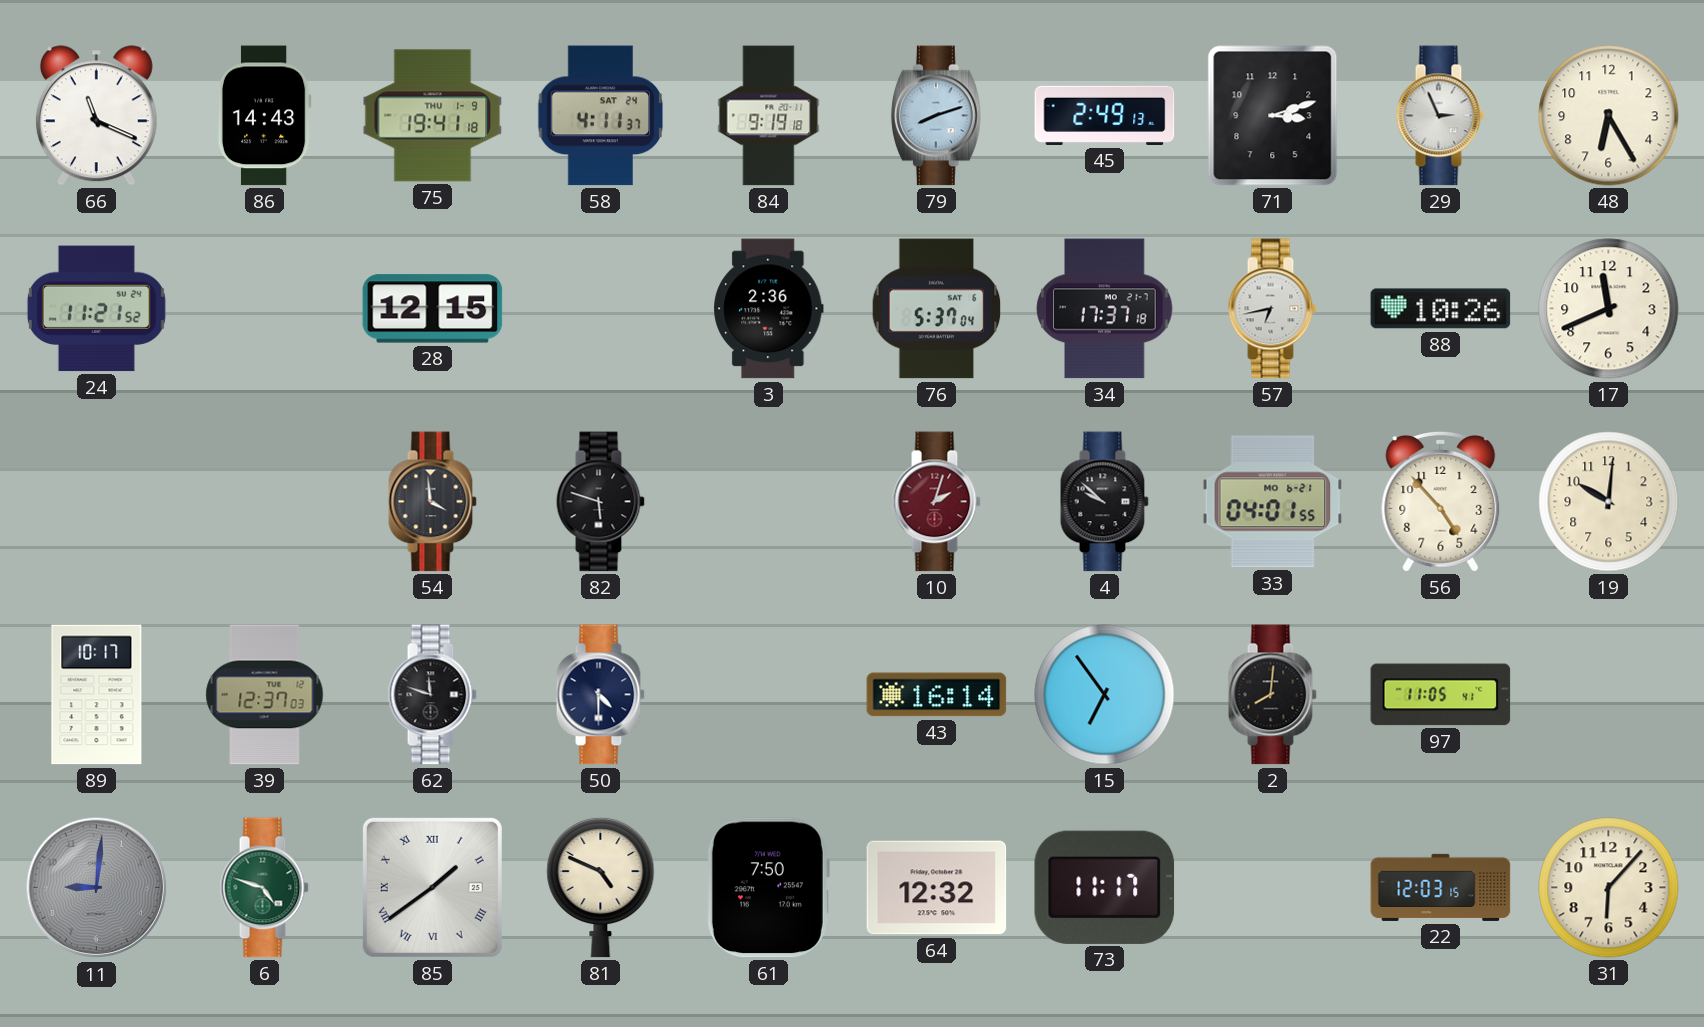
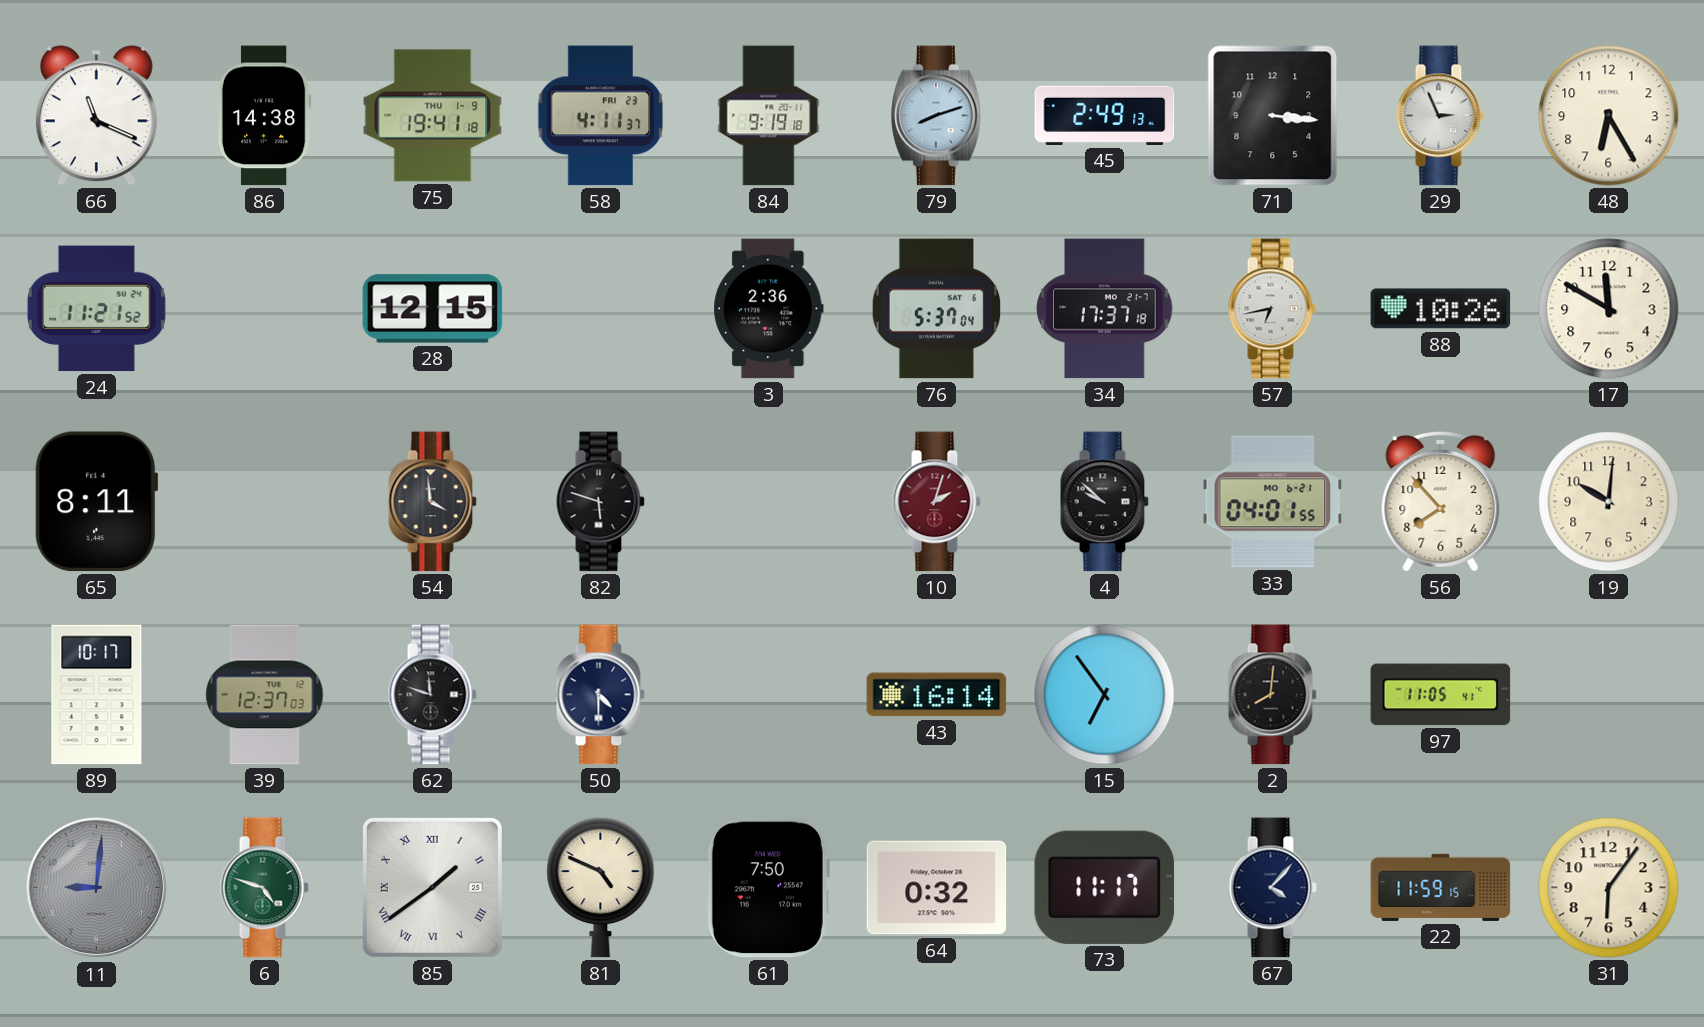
86: 14:43 -> 14:38
58 date: SAT 24 -> FRI 23
71: 3:12 -> 3:16
17: 11:41 -> 11:50
65: none -> 8:11
56: 4:53 -> 7:53
64: 12:32 -> 0:32
67: none -> 4:07
22: 12:03 -> 11:59
31: 6:07 -> 6:06
